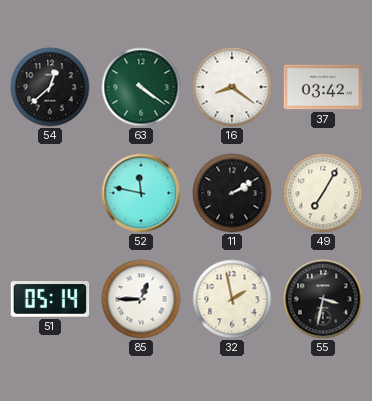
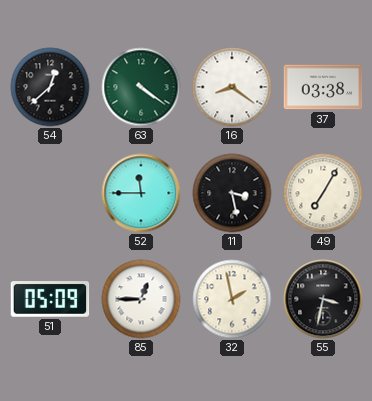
37: 03:42 -> 03:38
52: 11:47 -> 11:45
11: 2:10 -> 3:28
51: 05:14 -> 05:09
